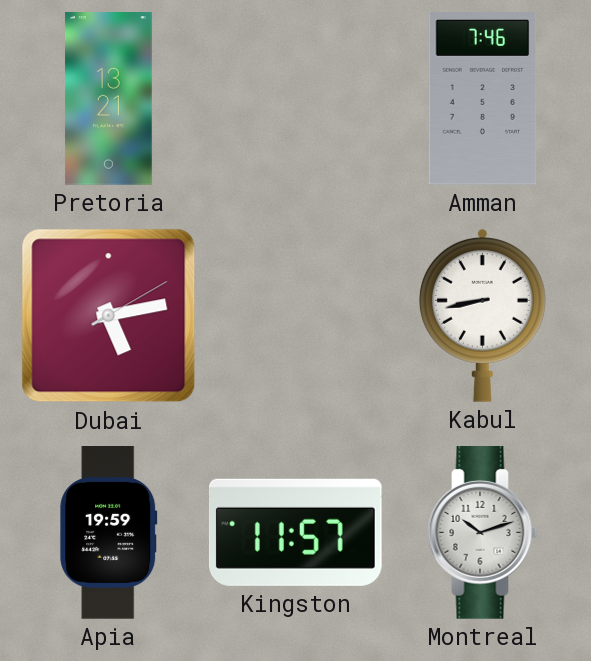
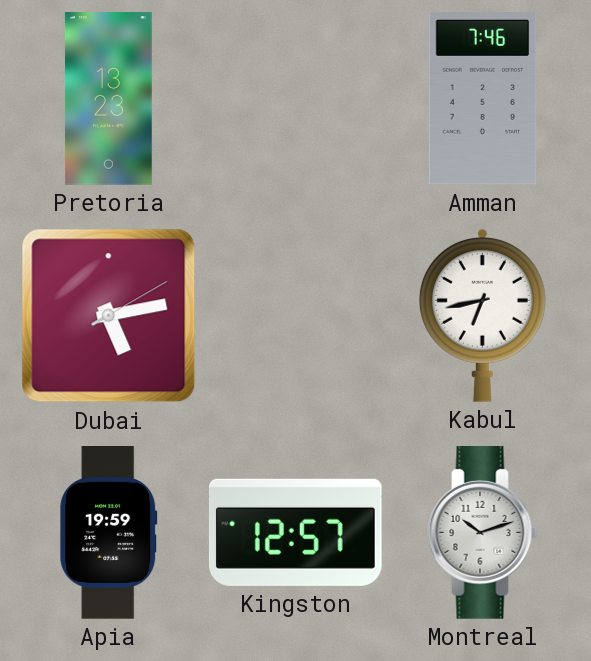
Pretoria: 13:21 -> 13:23
Kabul: 8:43 -> 6:43
Kingston: 11:57 -> 12:57
